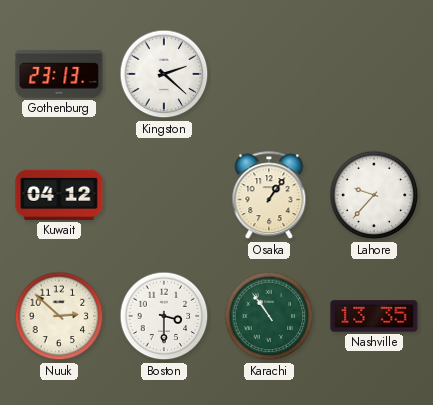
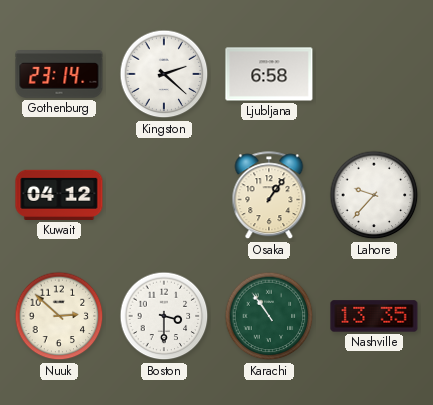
Gothenburg: 23:13 -> 23:14
Ljubljana: none -> 6:58
